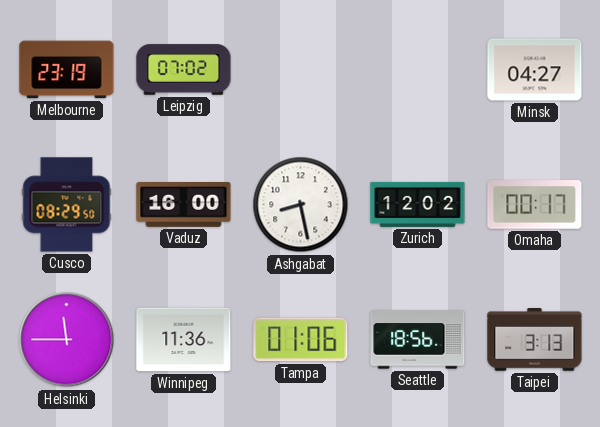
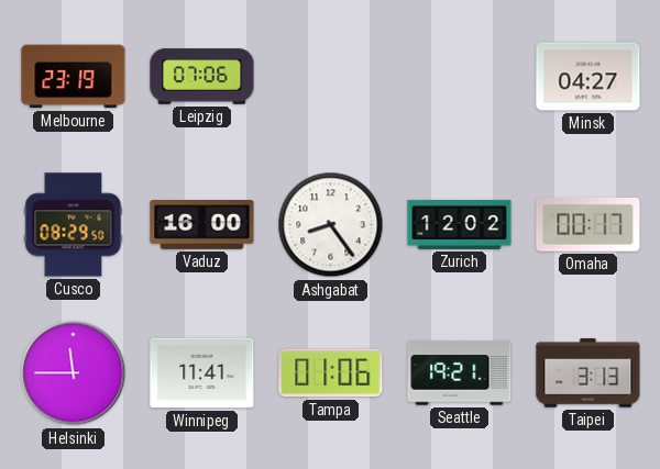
Leipzig: 07:02 -> 07:06
Ashgabat: 8:28 -> 8:24
Winnipeg: 11:36 -> 11:41
Seattle: 18:56 -> 19:21
